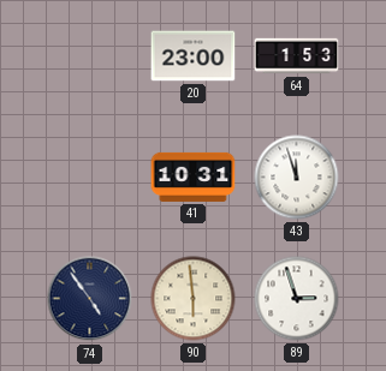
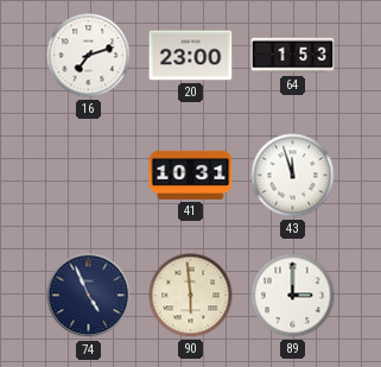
16: none -> 7:12
74: 4:54 -> 4:56
89: 2:57 -> 3:00
